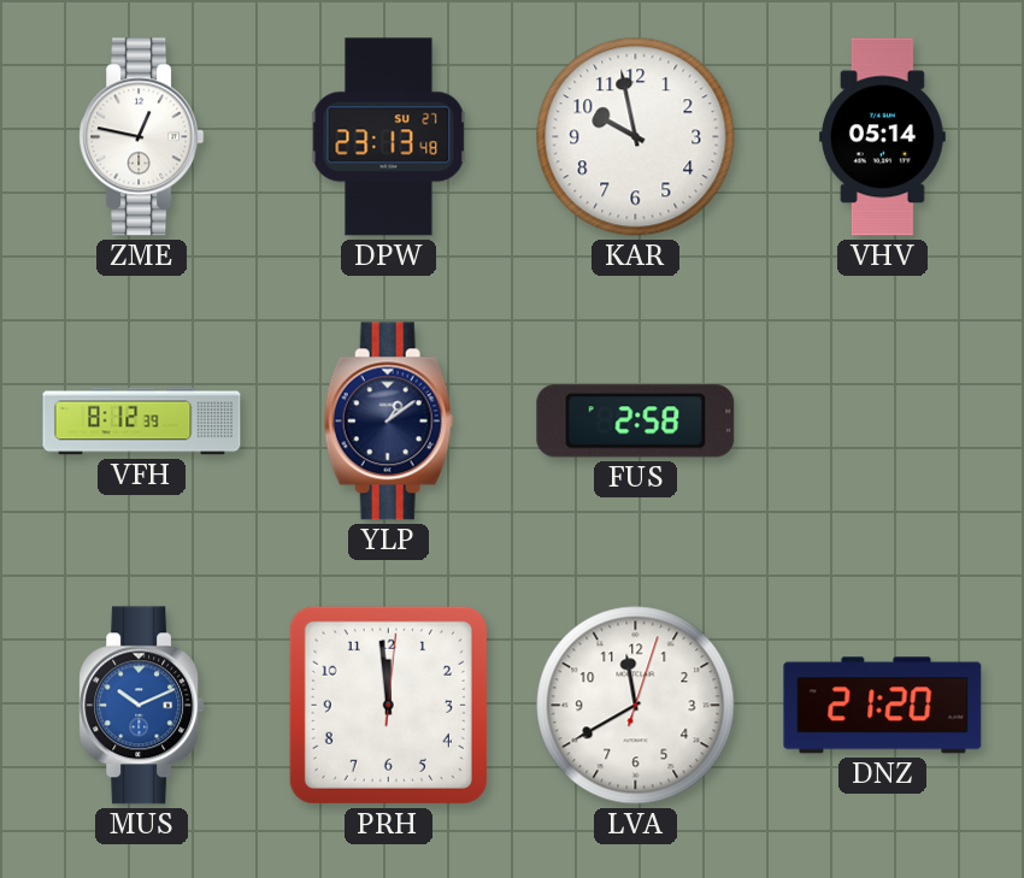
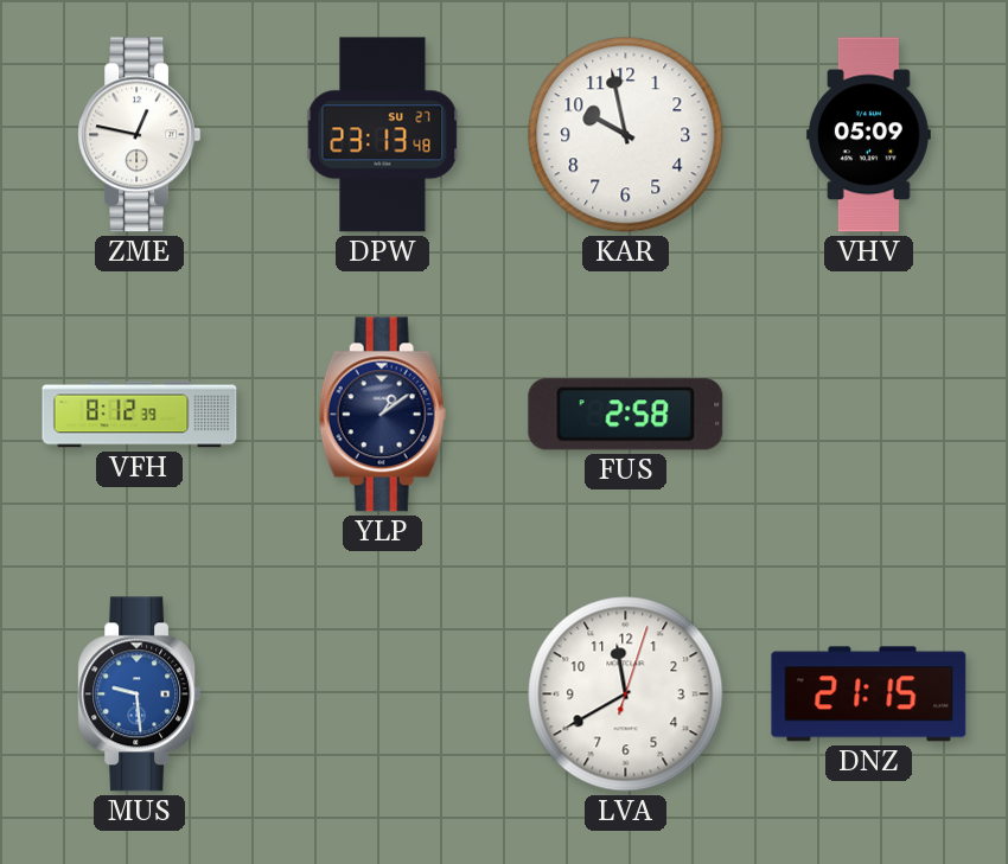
VHV: 05:14 -> 05:09
MUS: 10:11 -> 9:29
PRH: 11:59 -> none
DNZ: 21:20 -> 21:15
